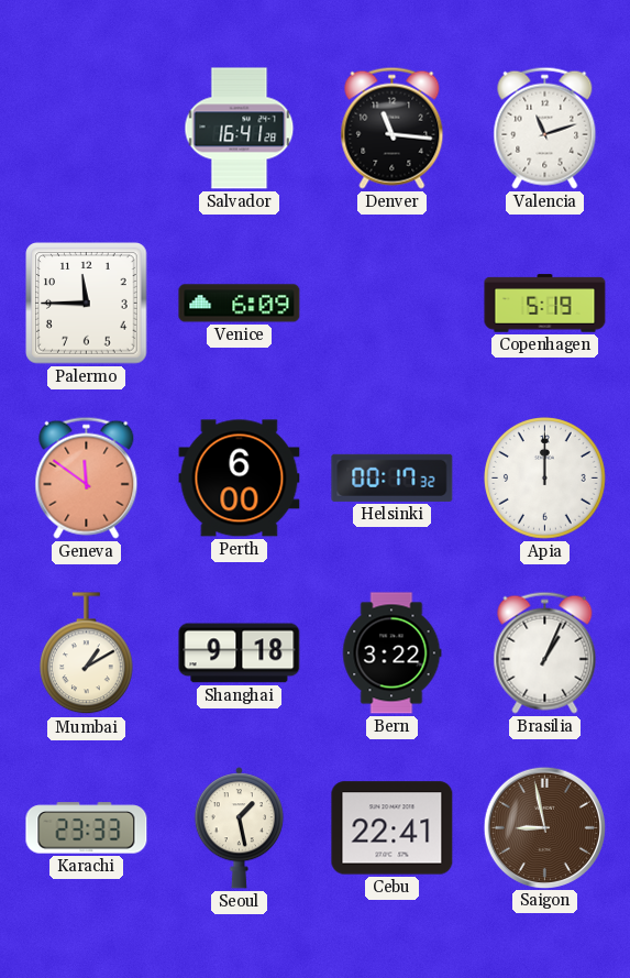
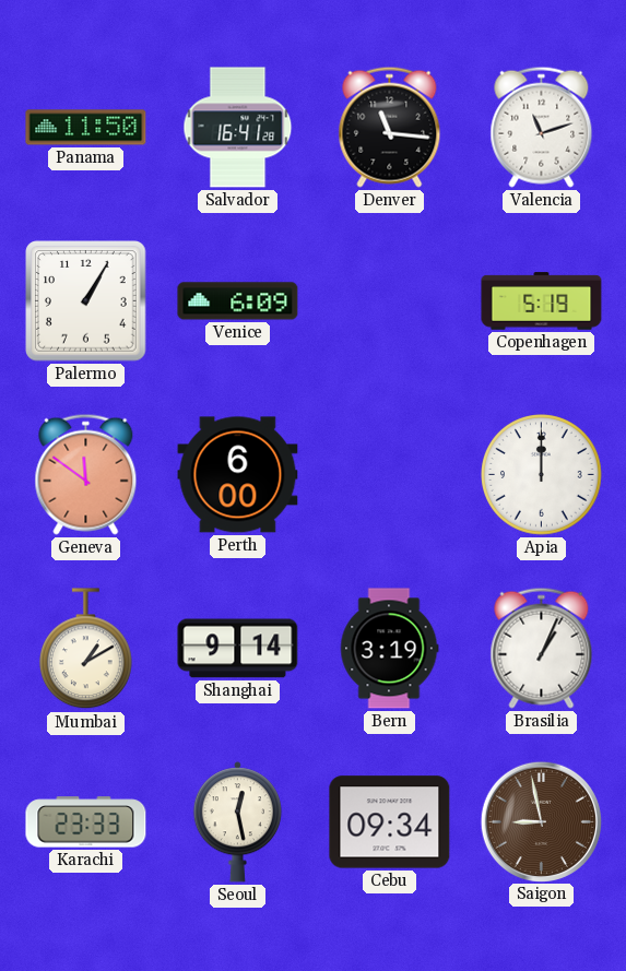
Panama: none -> 11:50
Palermo: 11:45 -> 1:05
Helsinki: 00:17 -> none
Shanghai: 9:18 -> 9:14
Bern: 3:22 -> 3:19
Seoul: 1:28 -> 12:28
Cebu: 22:41 -> 09:34
